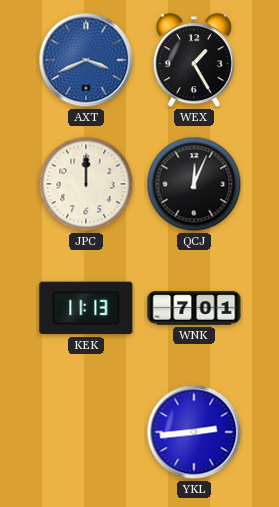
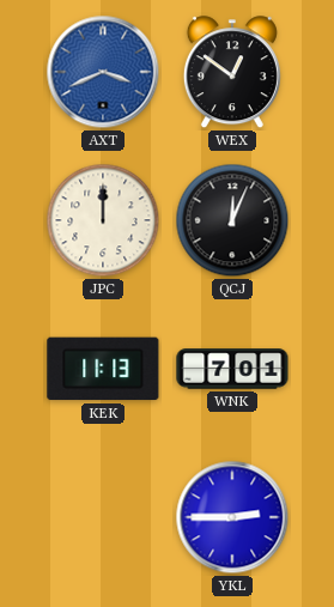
WEX: 1:25 -> 12:51
YKL: 2:44 -> 2:45
